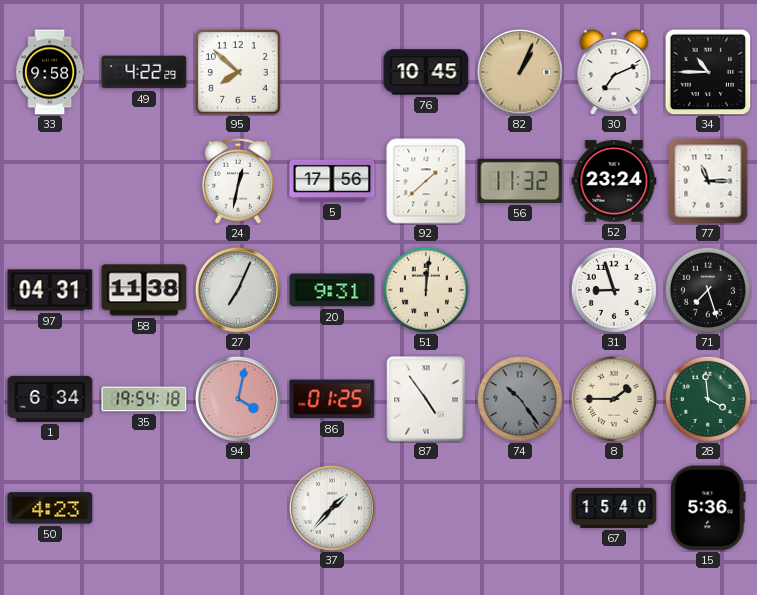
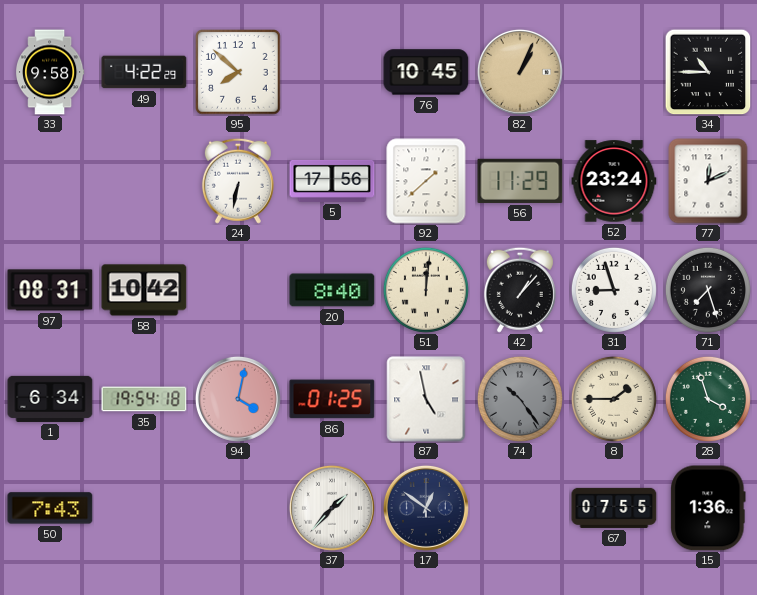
30: 7:11 -> none
24: 12:32 -> 6:32
56: 11:32 -> 11:29
77: 11:15 -> 12:11
97: 04:31 -> 08:31
58: 11:38 -> 10:42
27: 7:04 -> none
20: 9:31 -> 8:40
42: none -> 1:07
87: 4:54 -> 4:58
28: 3:59 -> 3:57
50: 4:23 -> 7:43
17: none -> 12:51
67: 15:40 -> 07:55
15: 5:36 -> 1:36
